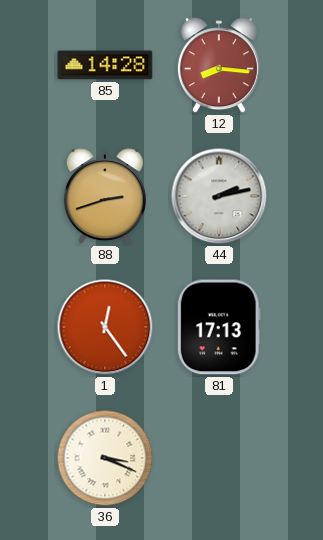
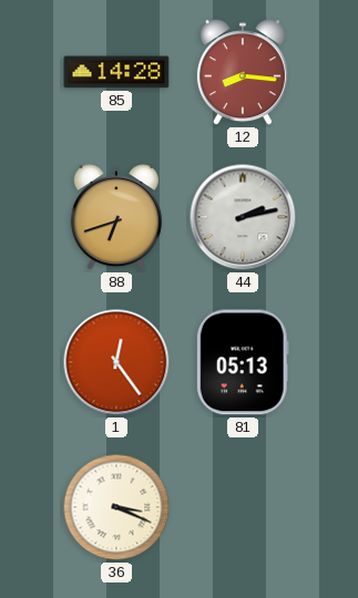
88: 2:42 -> 6:42
81: 17:13 -> 05:13
